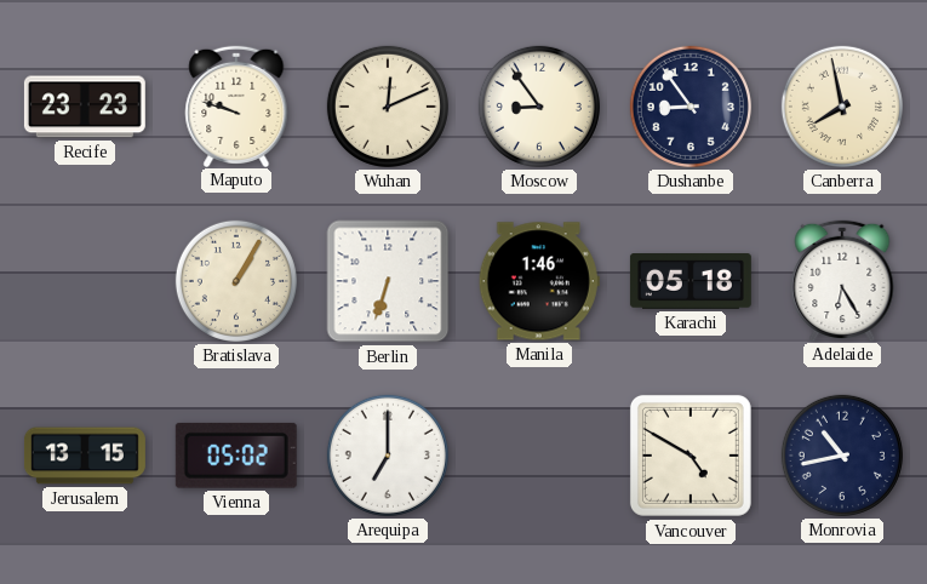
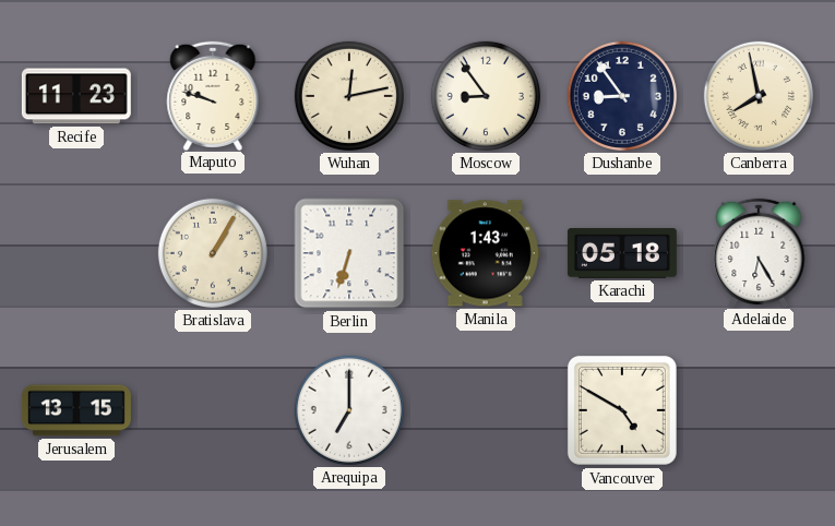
Recife: 23:23 -> 11:23
Wuhan: 12:11 -> 12:13
Manila: 1:46 -> 1:43
Vienna: 05:02 -> none
Monrovia: 10:43 -> none
